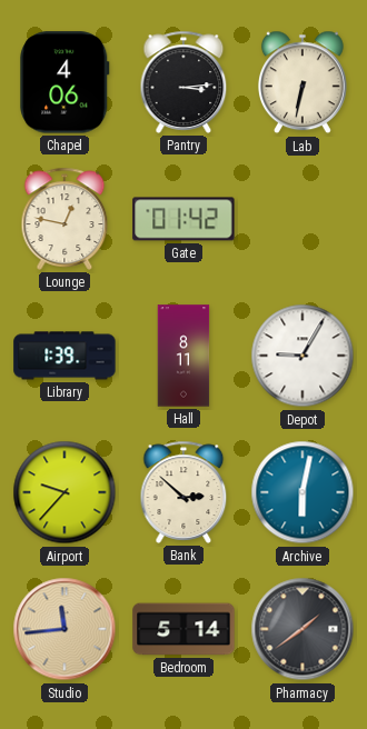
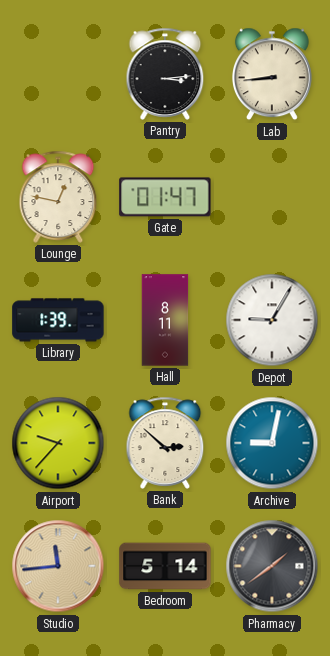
Chapel: 4:06 -> none
Lab: 6:32 -> 8:44
Gate: 01:42 -> 01:47
Archive: 6:02 -> 9:02
